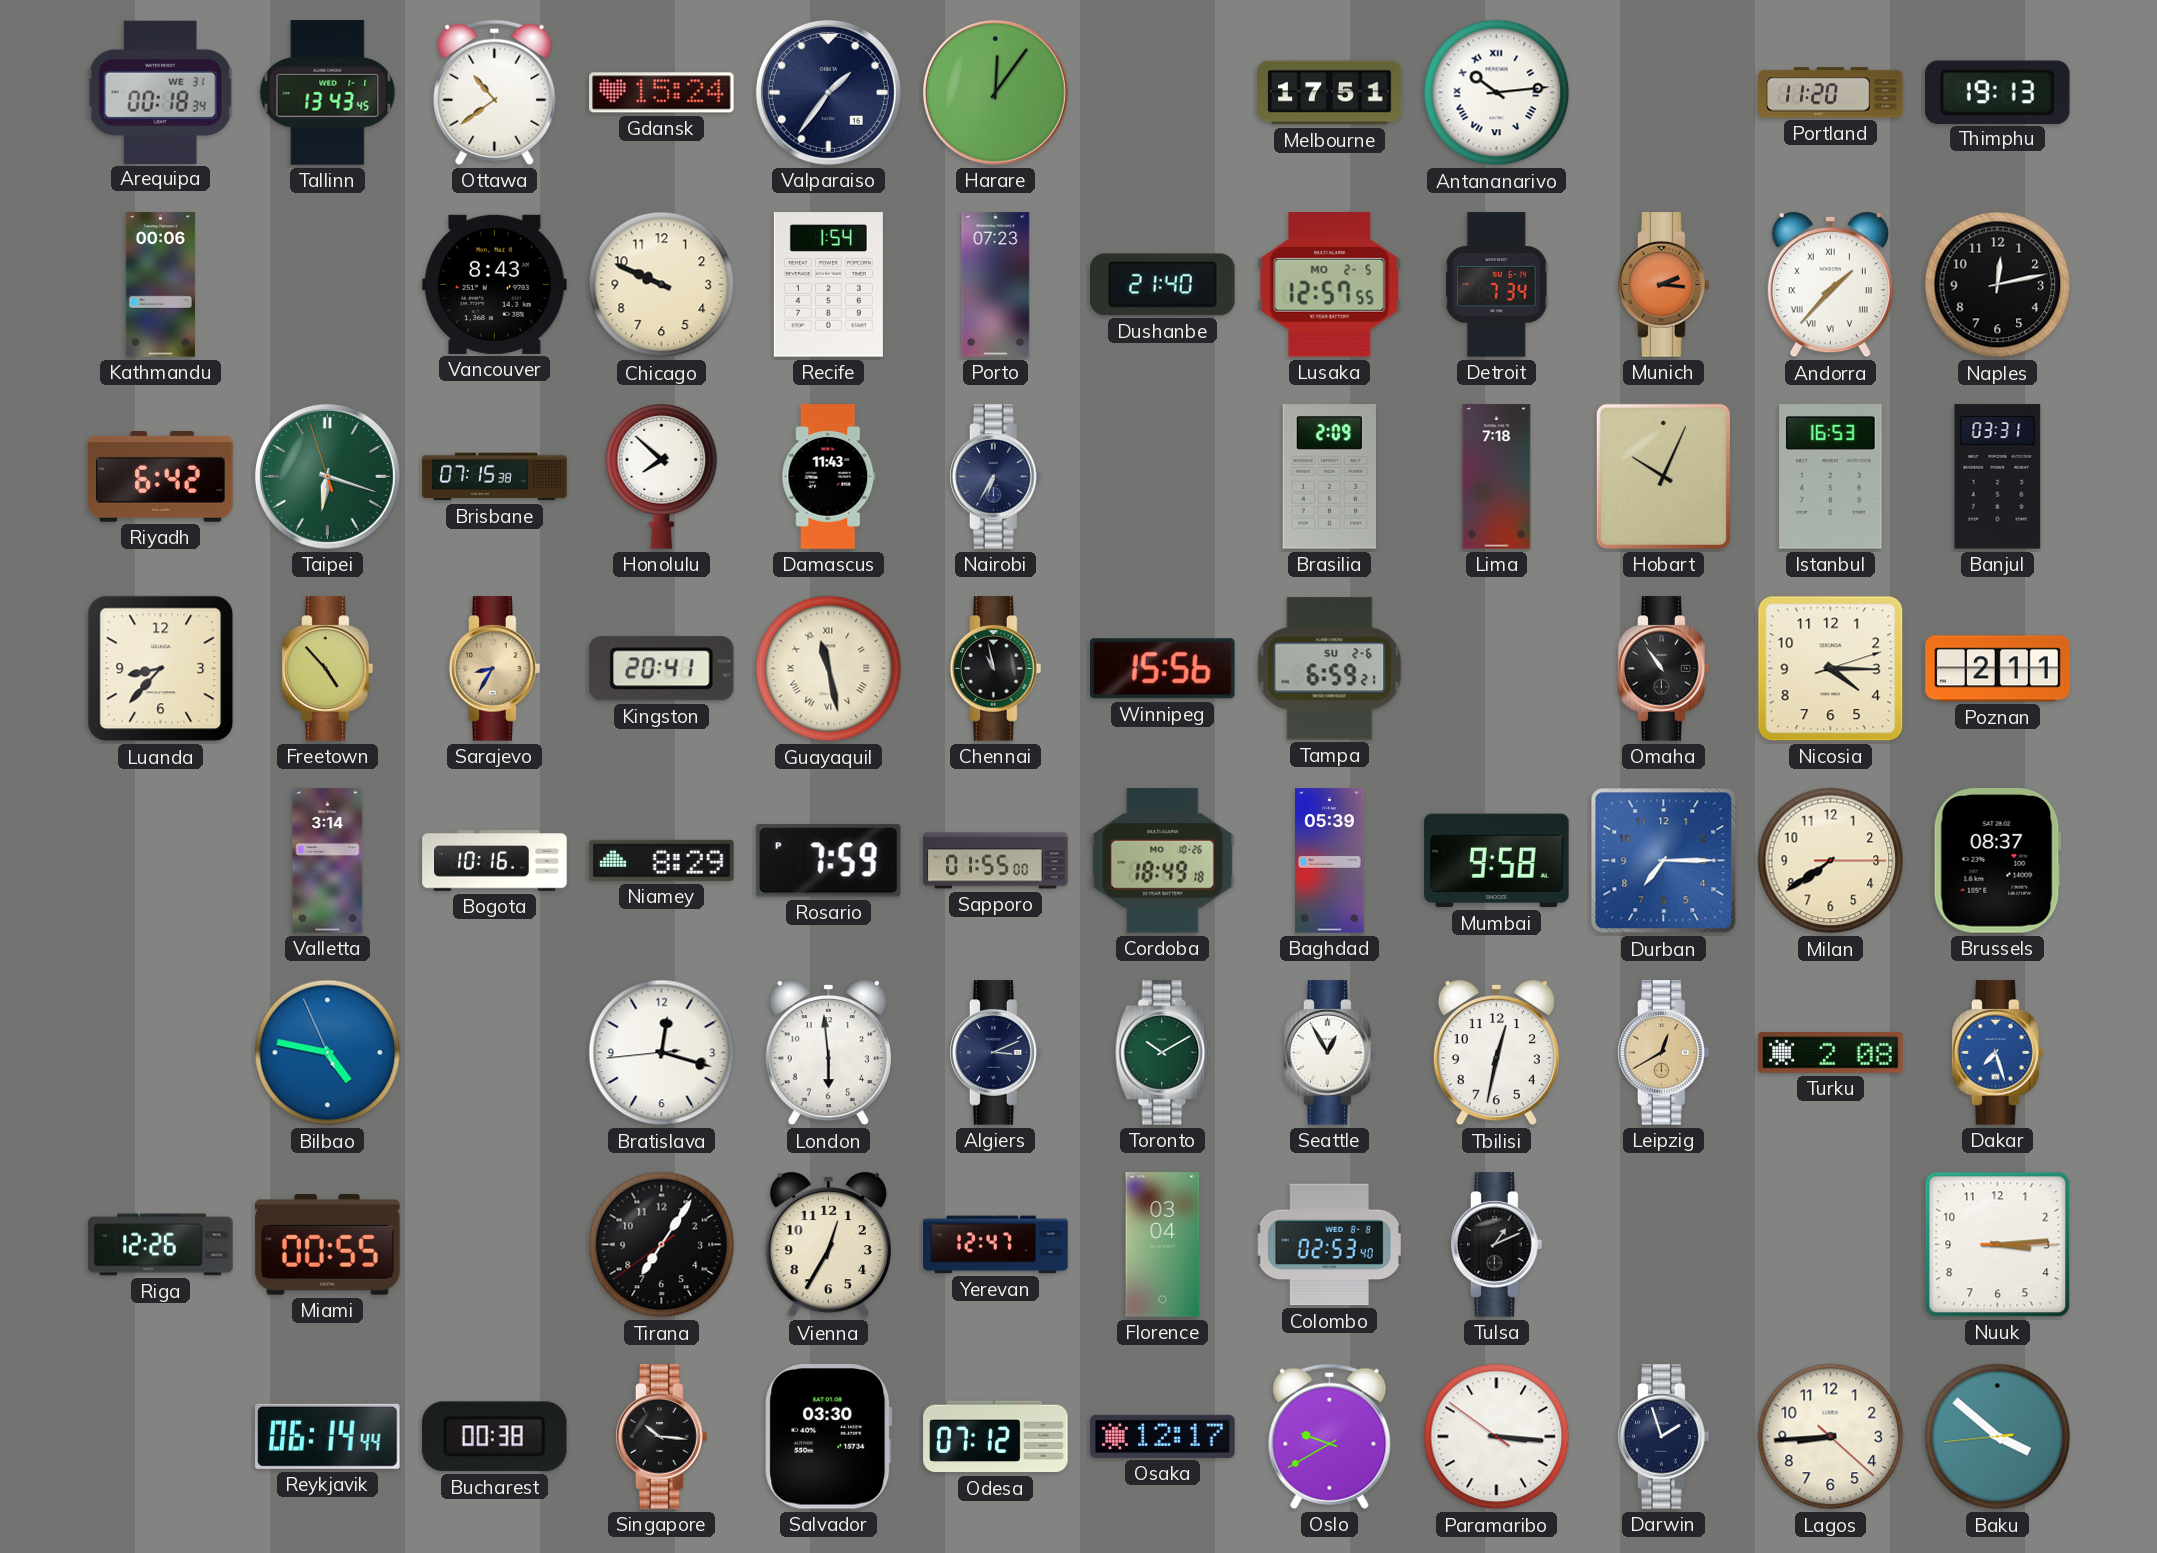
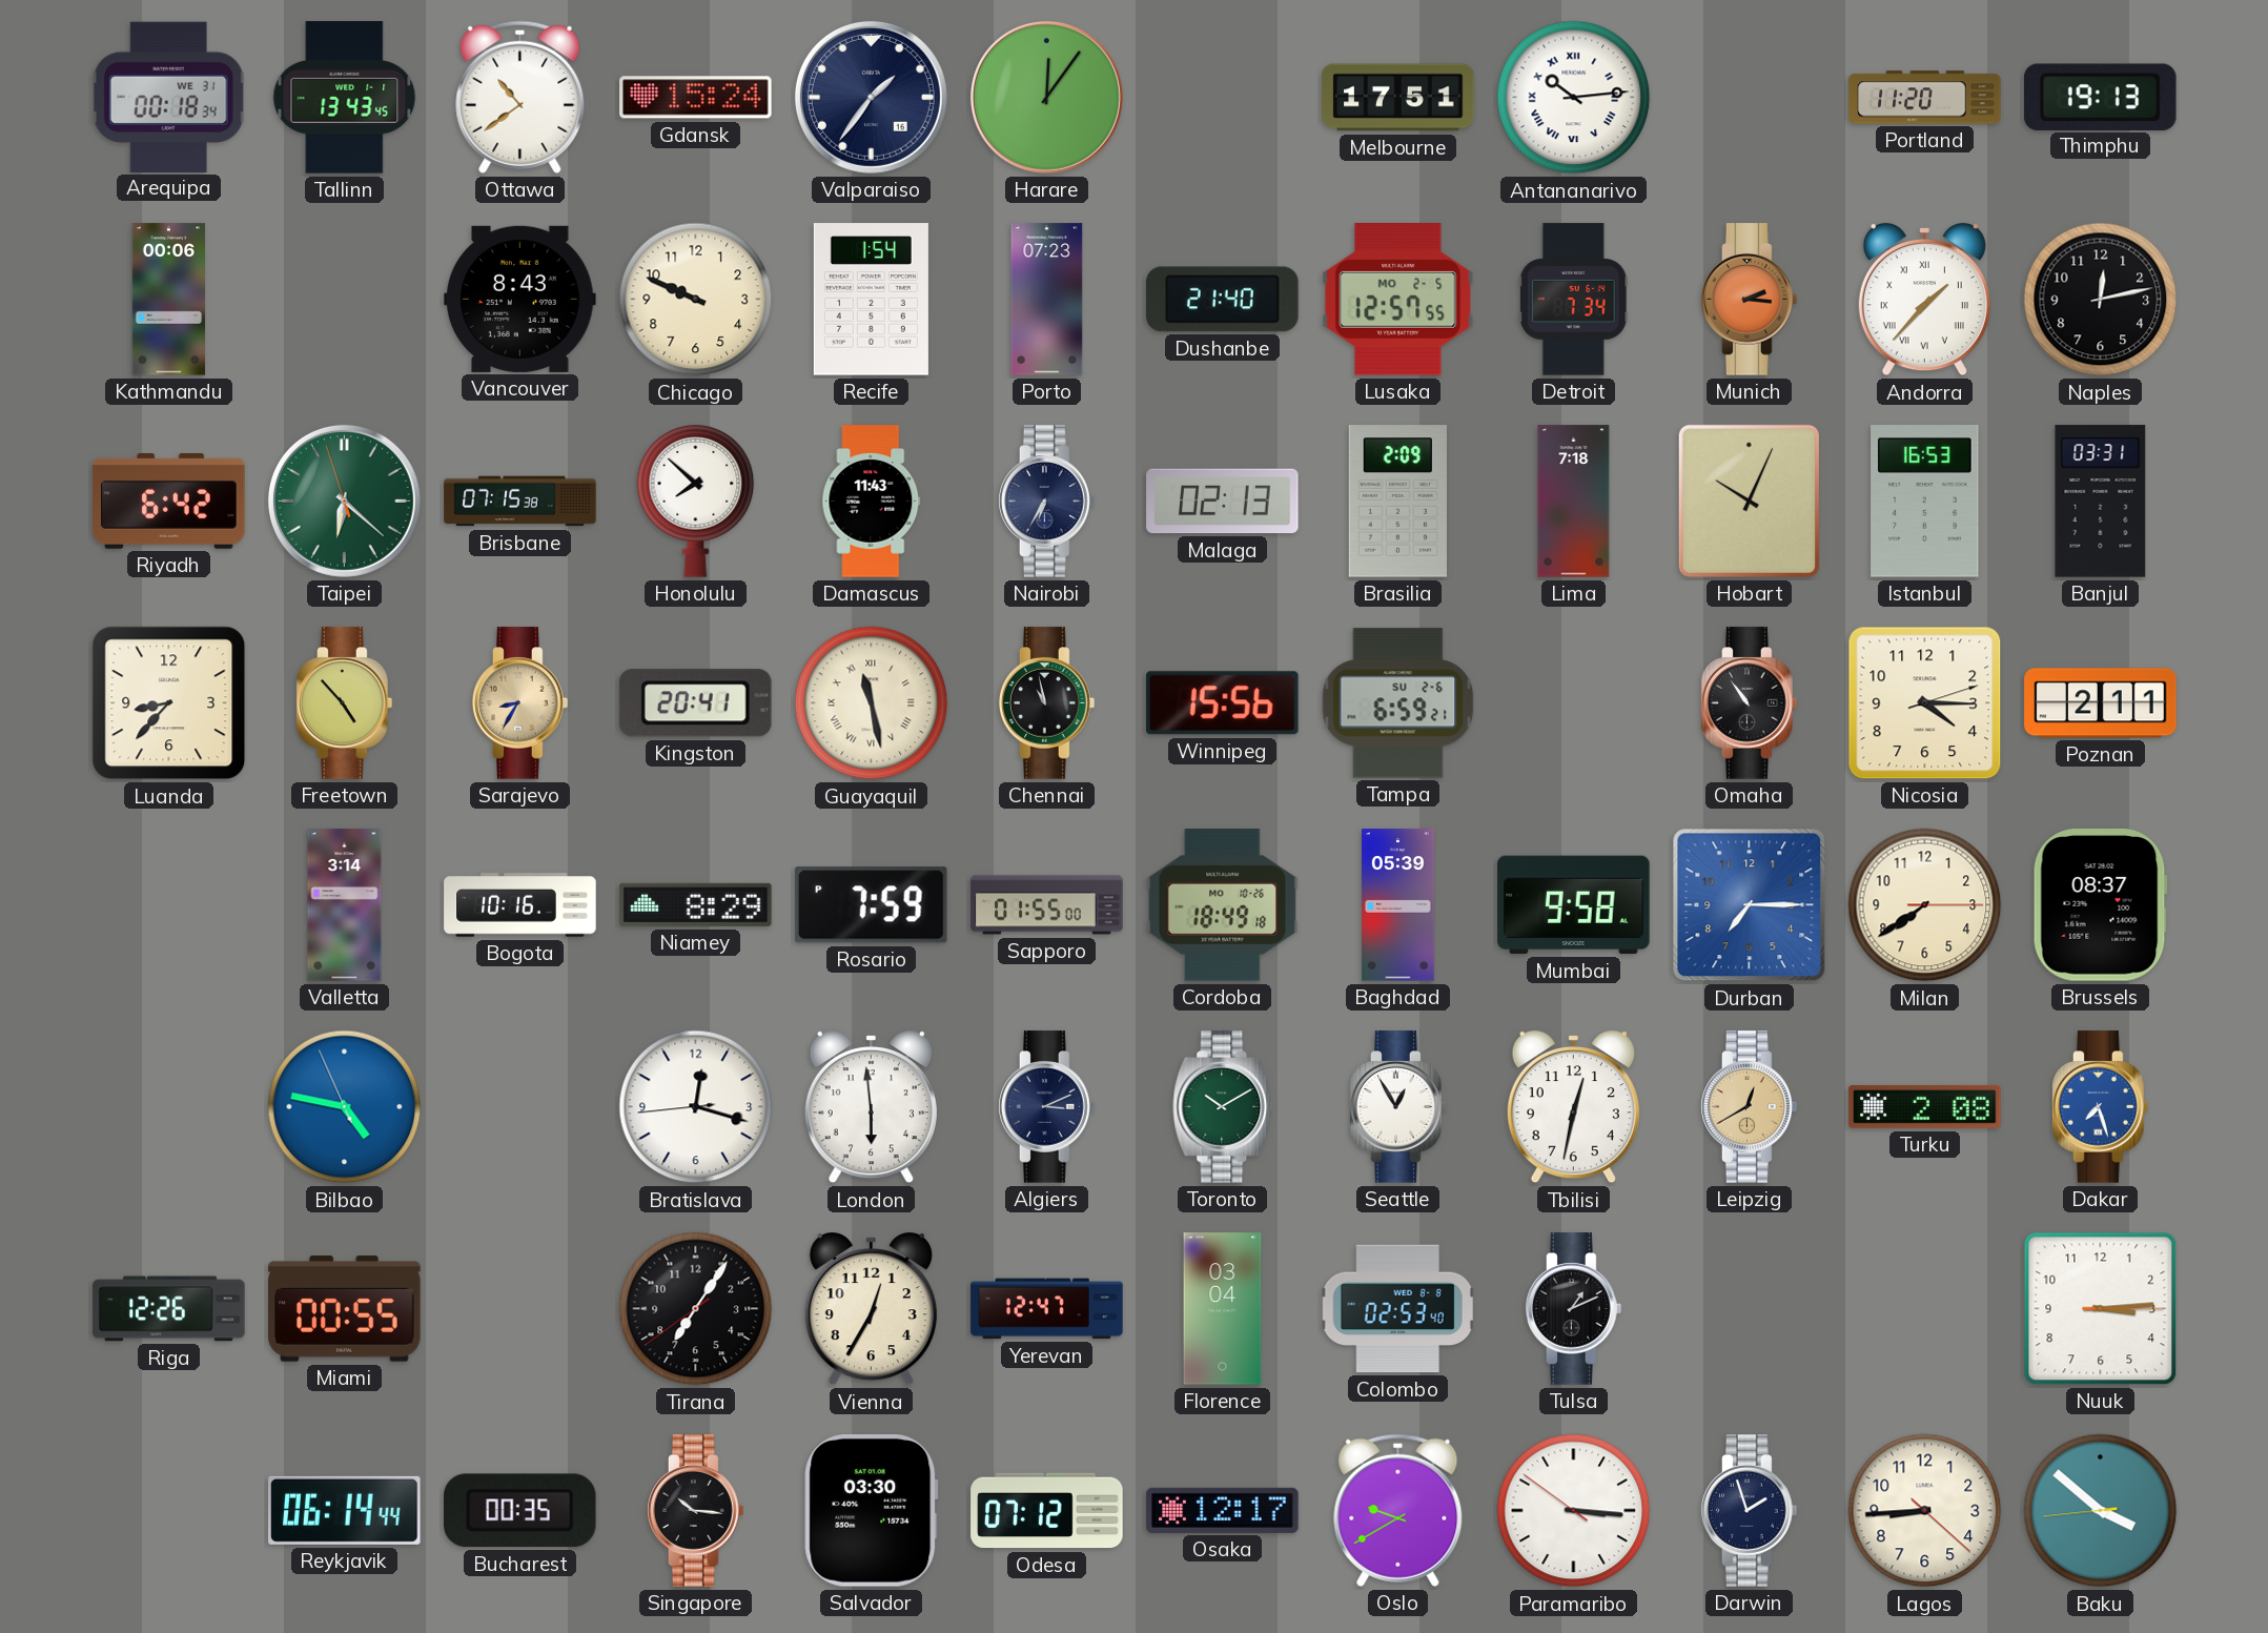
Taipei: 6:17 -> 6:21
Malaga: none -> 02:13
Bucharest: 00:38 -> 00:35
